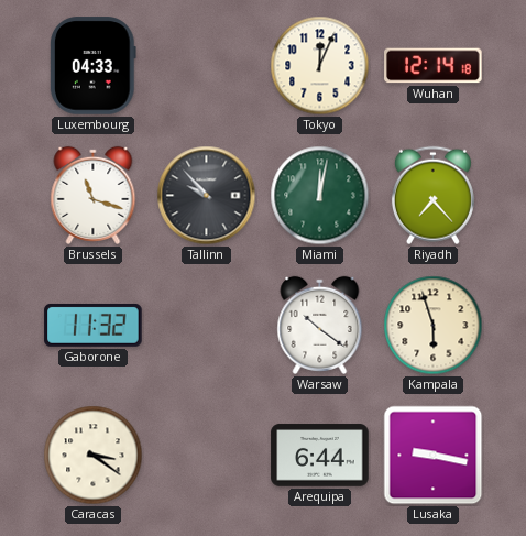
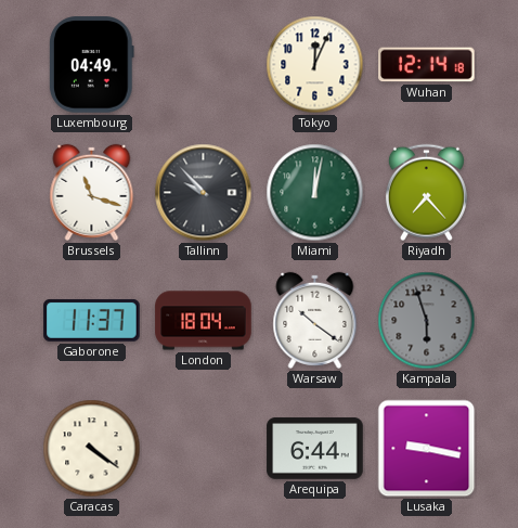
Luxembourg: 04:33 -> 04:49
Gaborone: 11:32 -> 11:37
London: none -> 18:04
Kampala dial: cream -> grey
Caracas: 3:21 -> 4:21
